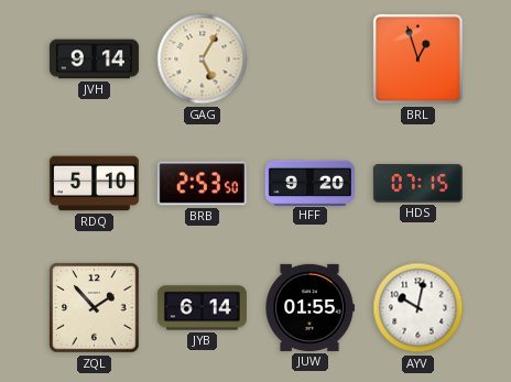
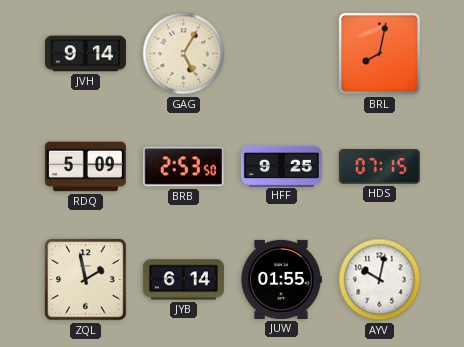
BRL: 12:57 -> 8:02
RDQ: 5:10 -> 5:09
HFF: 9:20 -> 9:25
ZQL: 1:53 -> 1:58
